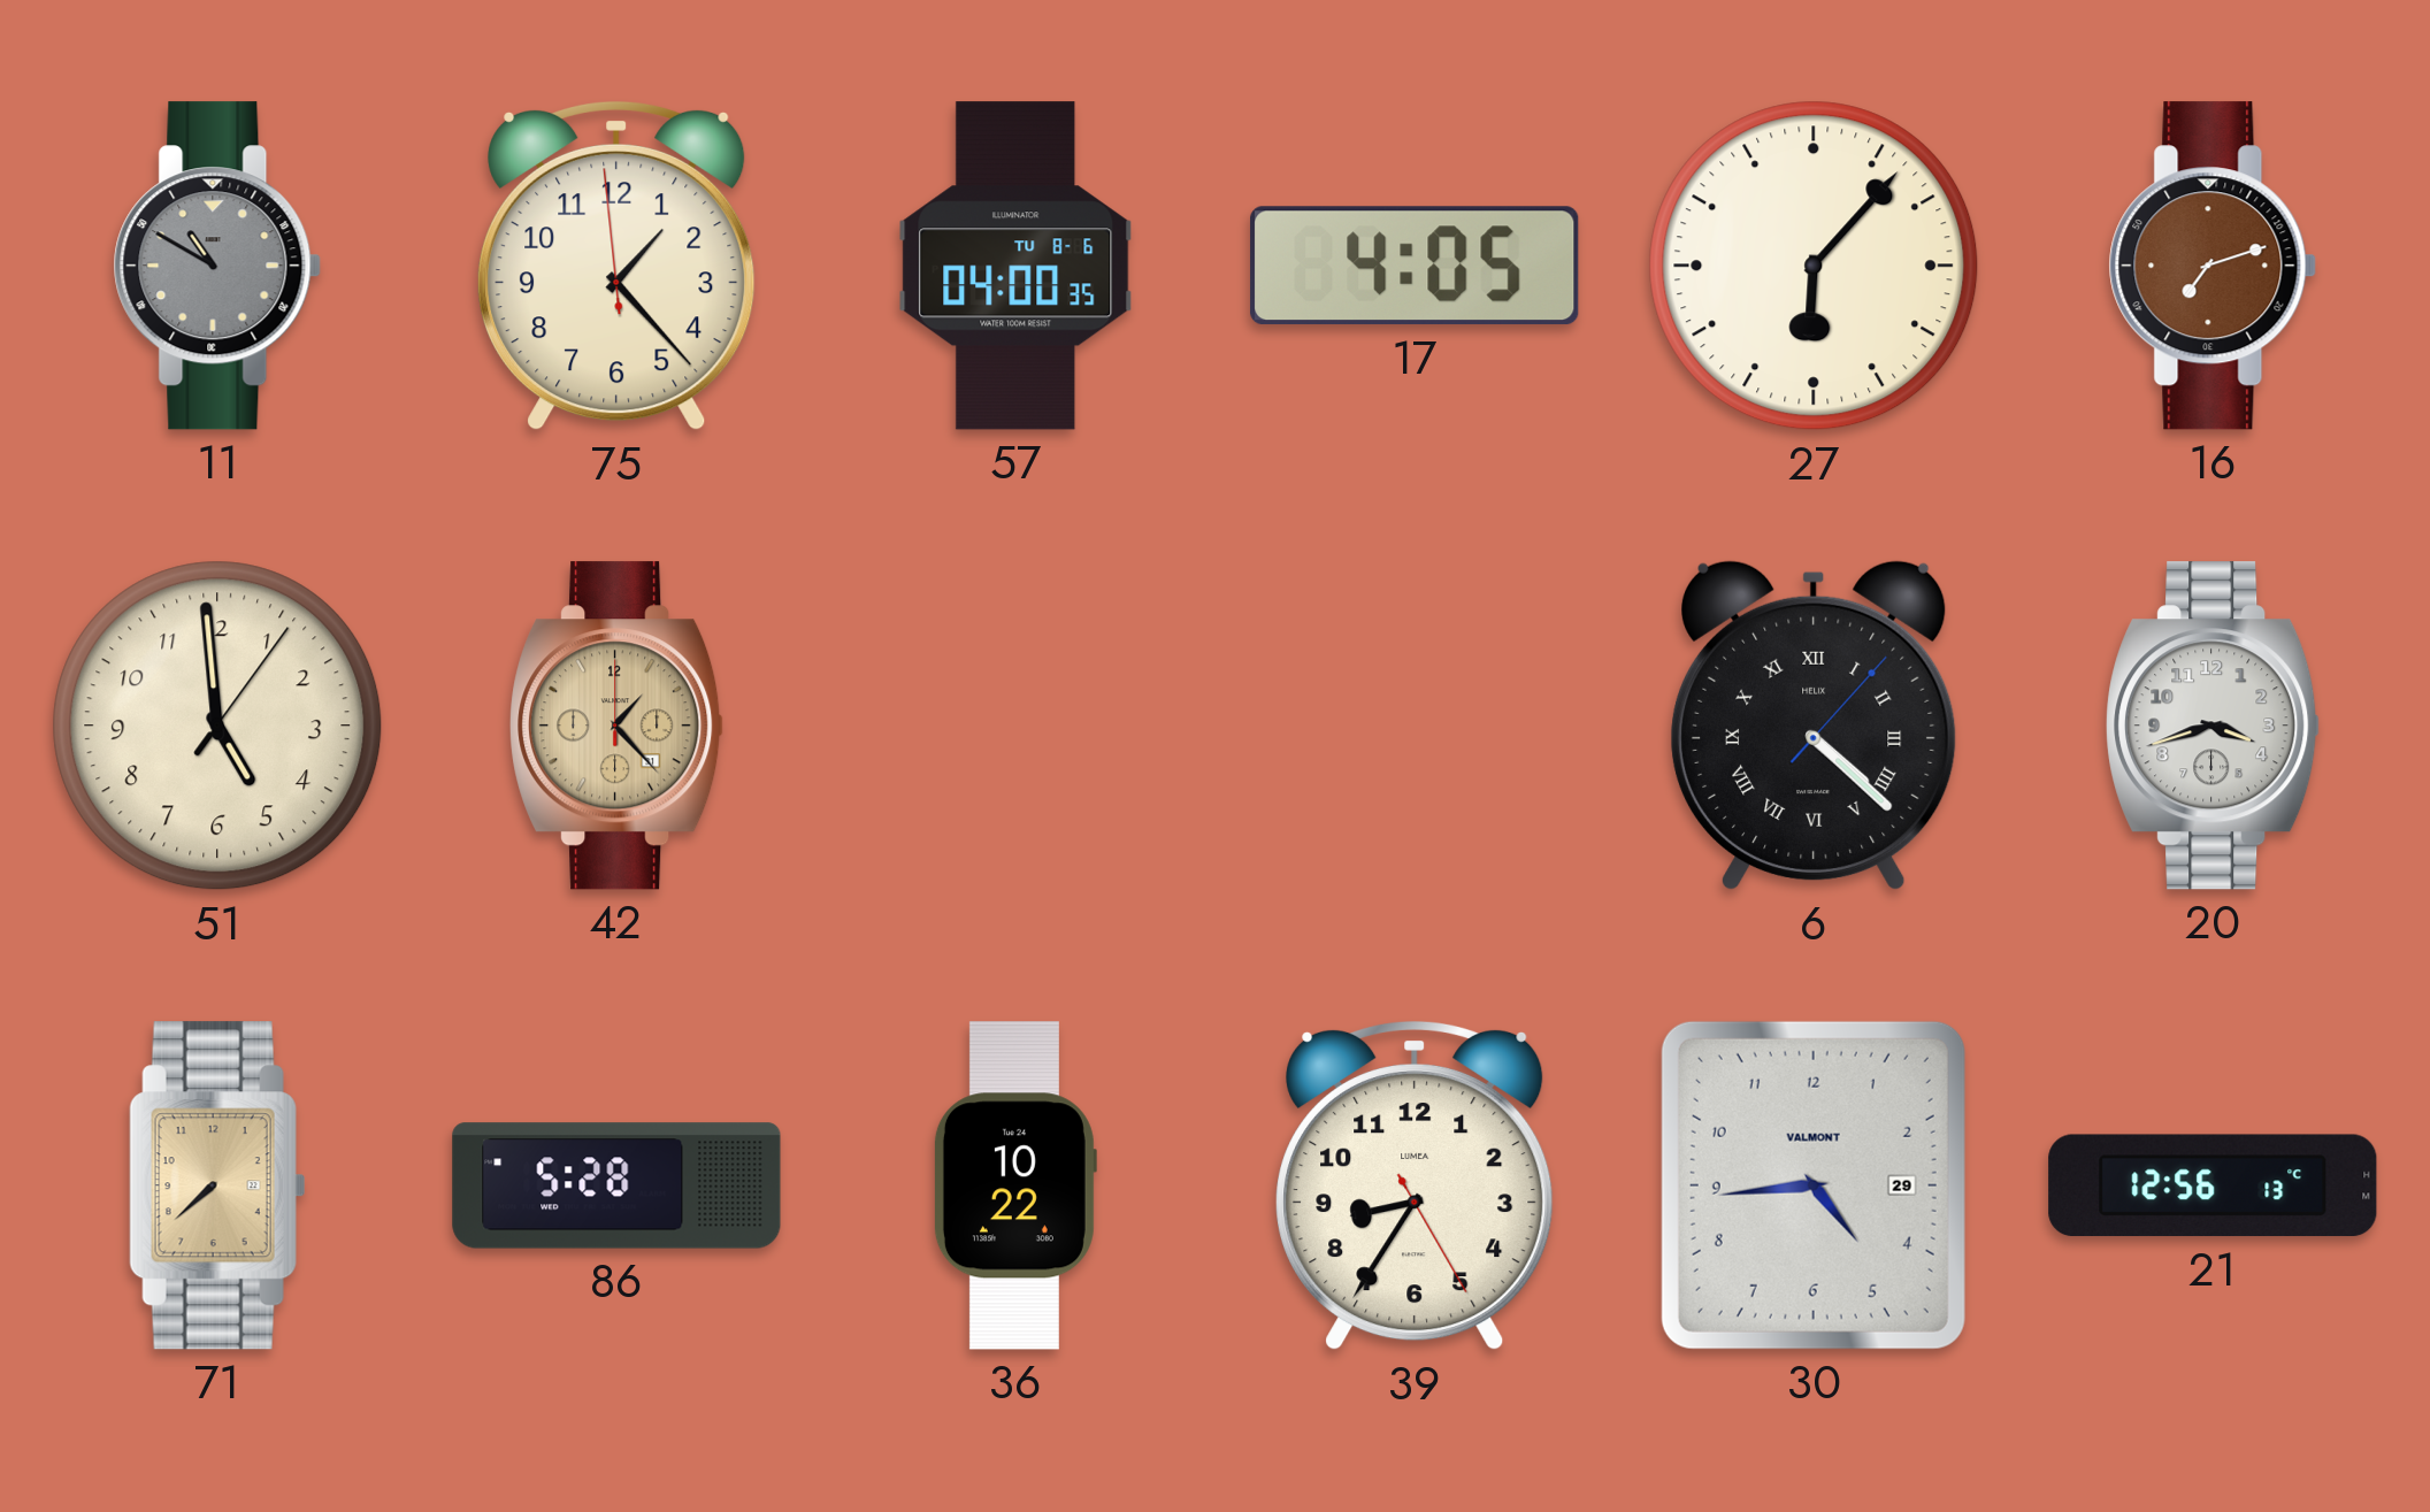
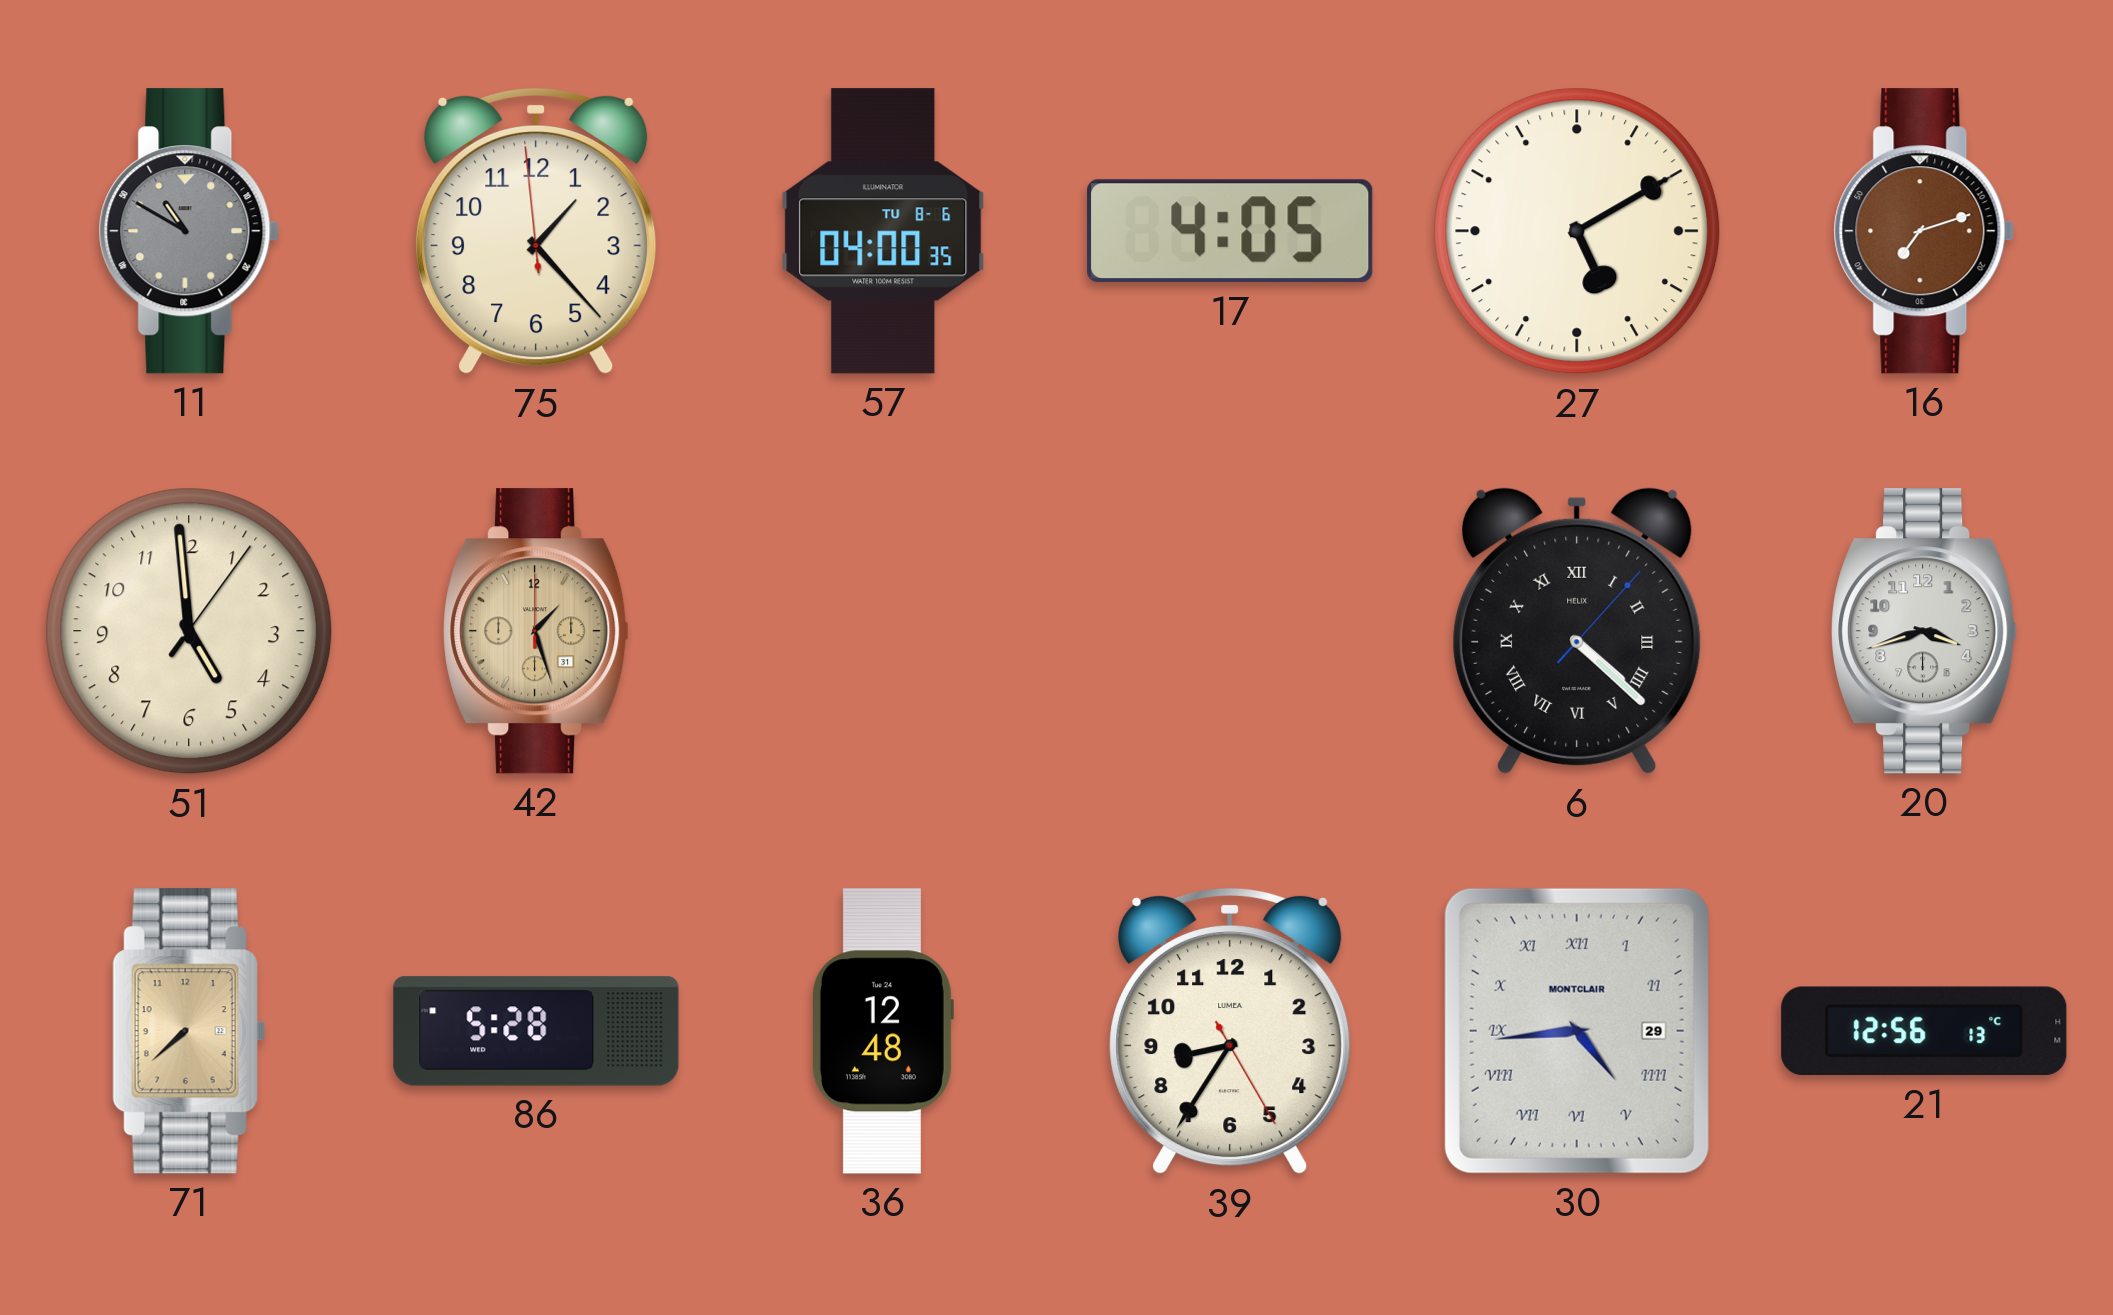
27: 6:07 -> 5:10
42: 1:23 -> 1:27
36: 10:22 -> 12:48
30 numerals: Arabic -> Roman
30 brand: VALMONT -> MONTCLAIR
